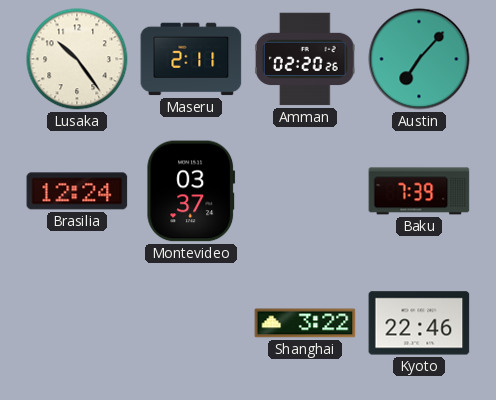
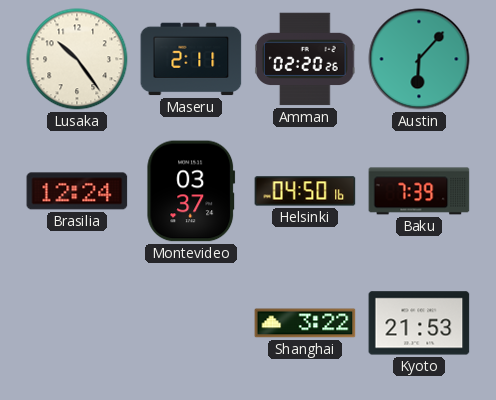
Austin: 7:07 -> 6:07
Helsinki: none -> 04:50
Kyoto: 22:46 -> 21:53
